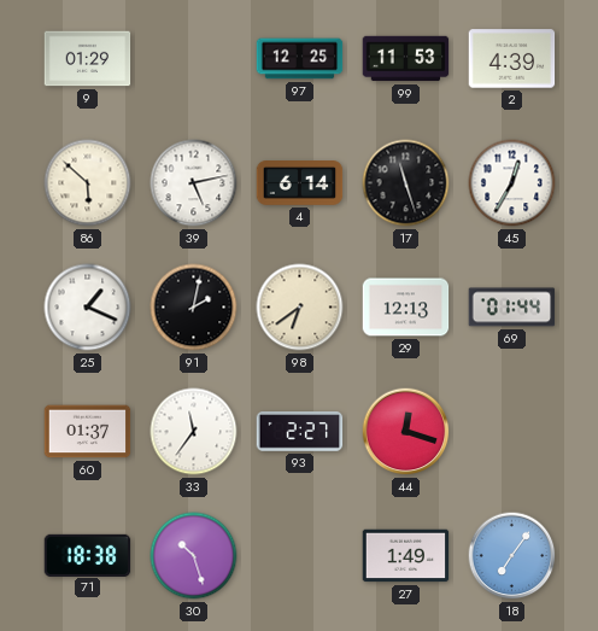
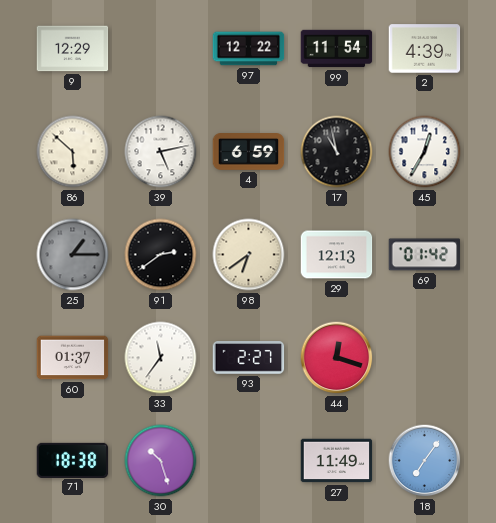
9: 01:29 -> 12:29
97: 12:25 -> 12:22
99: 11:53 -> 11:54
4: 6:14 -> 6:59
17: 11:27 -> 10:58
25: 1:19 -> 1:15
25 dial: white -> grey
91: 2:02 -> 2:39
69: 01:44 -> 01:42
27: 1:49 -> 11:49
